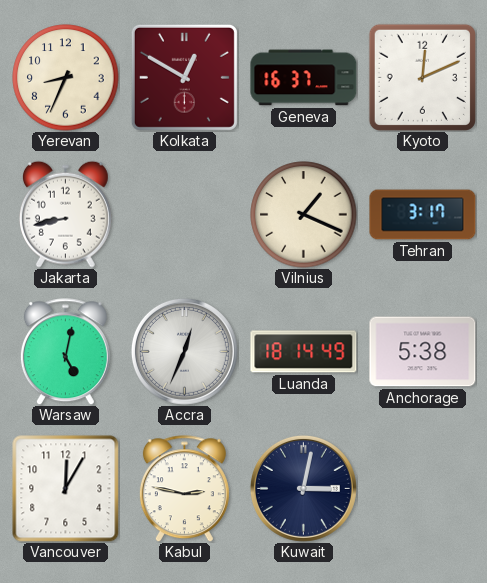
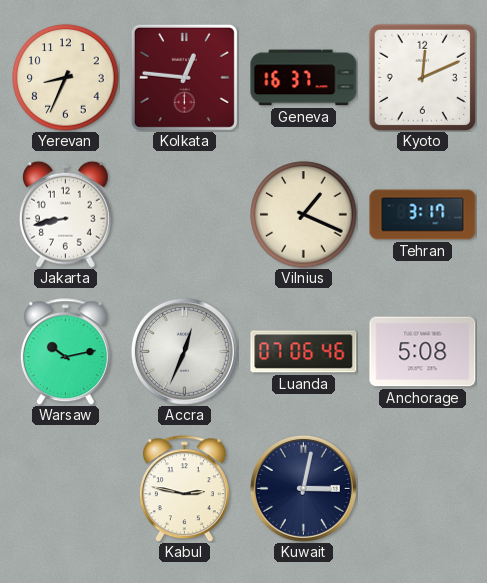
Kolkata: 12:50 -> 12:46
Warsaw: 5:02 -> 10:13
Luanda: 18:14 -> 07:06
Anchorage: 5:38 -> 5:08
Vancouver: 12:05 -> none
